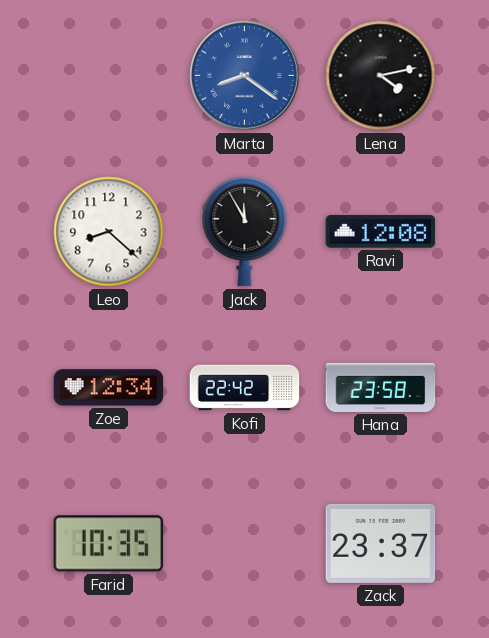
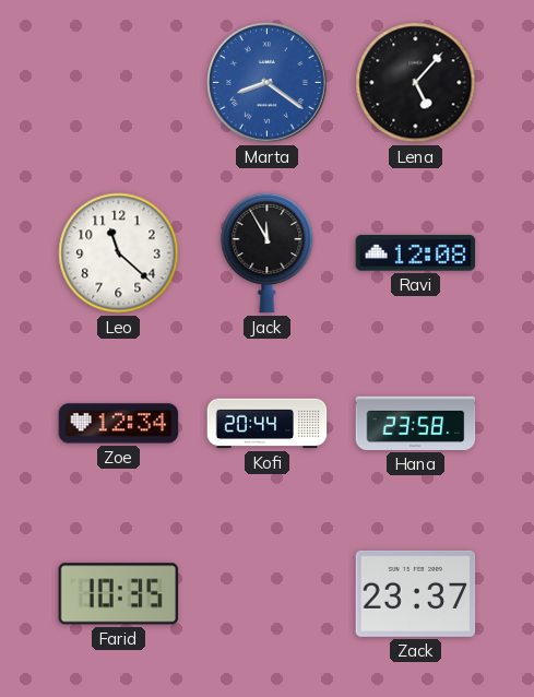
Lena: 4:13 -> 5:07
Leo: 8:22 -> 11:22
Kofi: 22:42 -> 20:44
